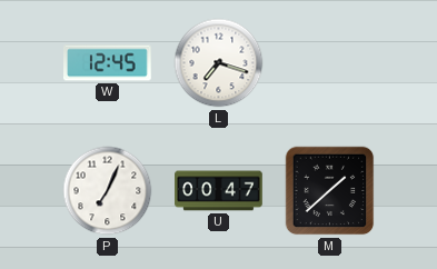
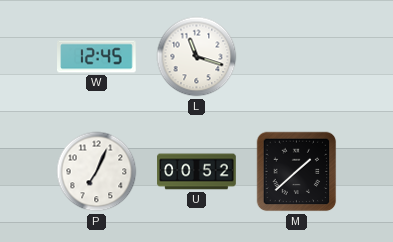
L: 7:18 -> 11:18
U: 00:47 -> 00:52
